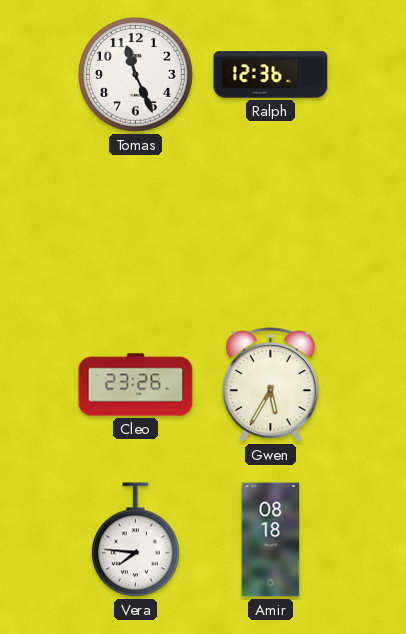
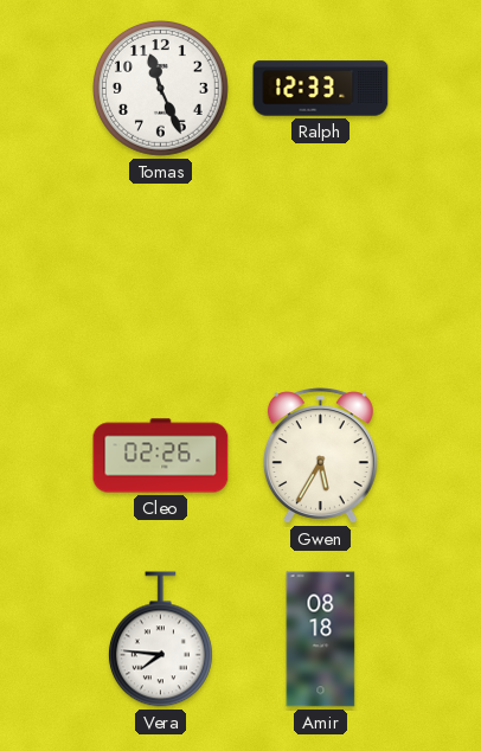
Ralph: 12:36 -> 12:33
Cleo: 23:26 -> 02:26
